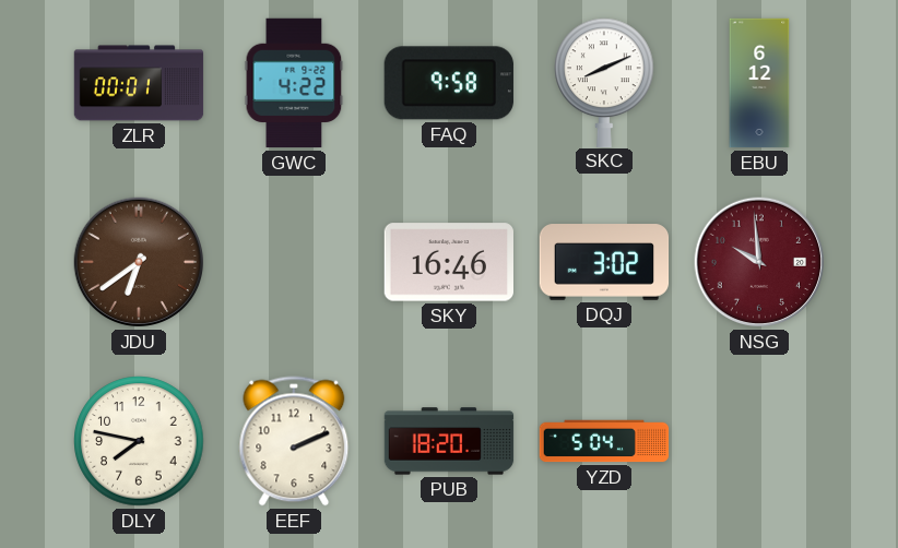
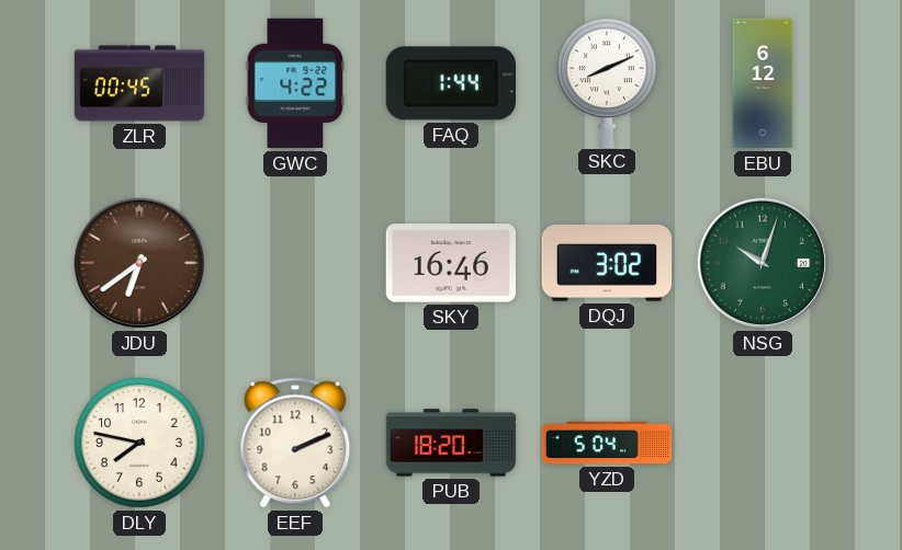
ZLR: 00:01 -> 00:45
FAQ: 9:58 -> 1:44
NSG: 9:59 -> 10:03
NSG dial: burgundy -> green
